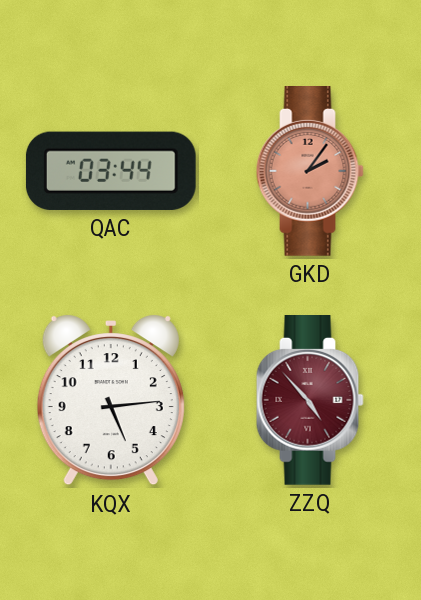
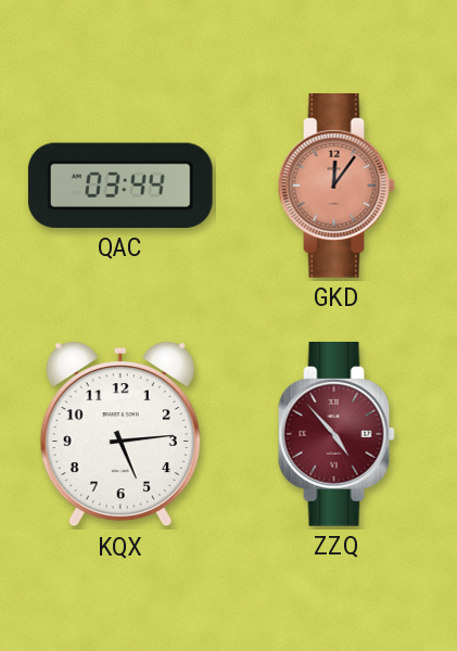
GKD: 2:06 -> 12:06
